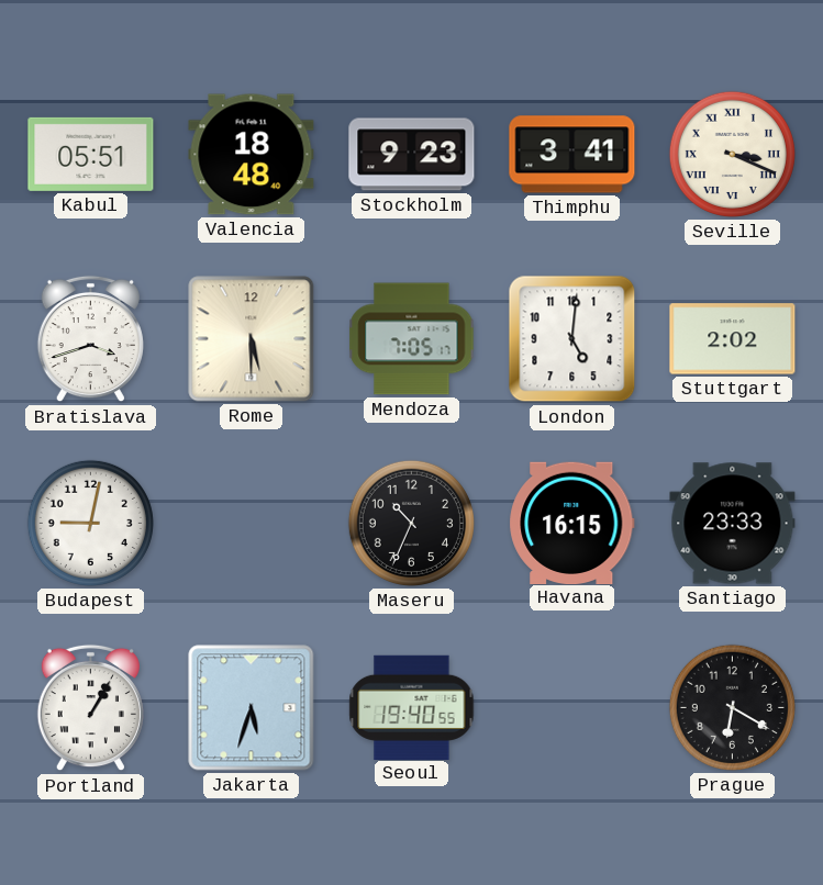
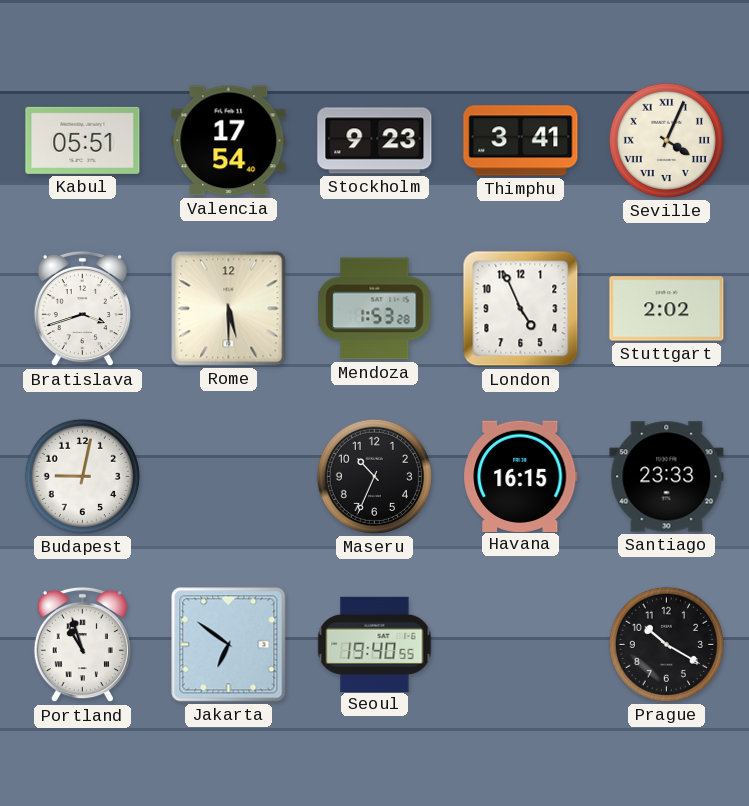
Valencia: 18:48 -> 17:54
Seville: 3:19 -> 4:04
Mendoza: 7:05 -> 1:53
London: 5:01 -> 4:56
Portland: 1:05 -> 10:57
Jakarta: 5:33 -> 6:51
Prague: 6:20 -> 10:20
